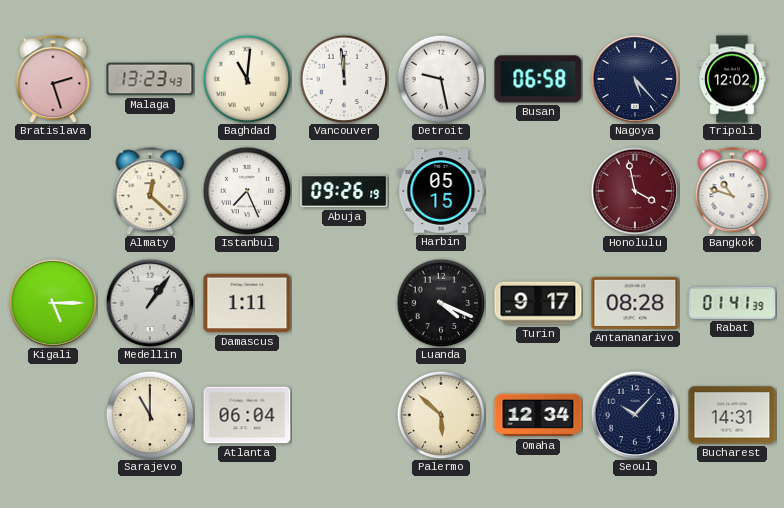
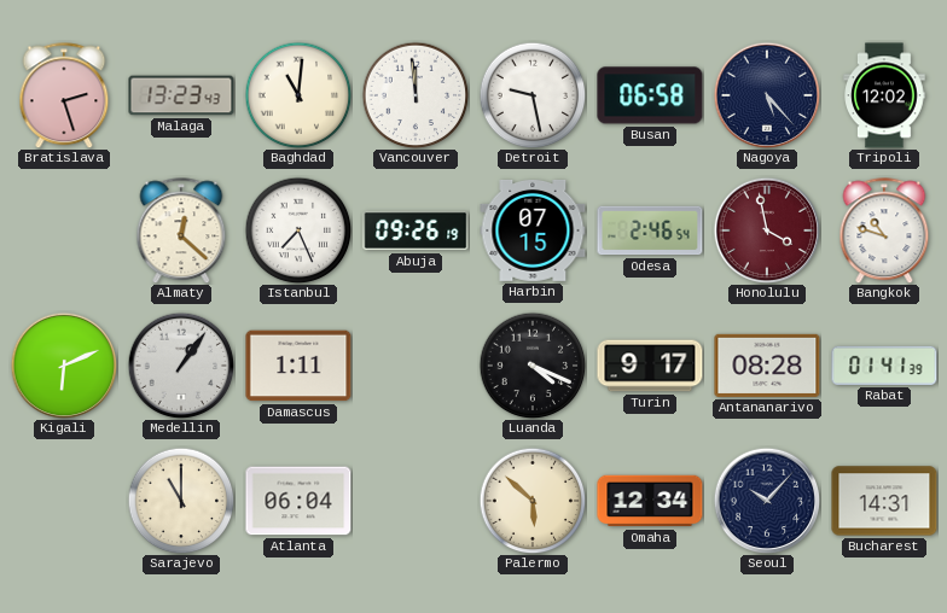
Harbin: 05:15 -> 07:15
Odesa: none -> 2:46
Kigali: 5:15 -> 6:11
